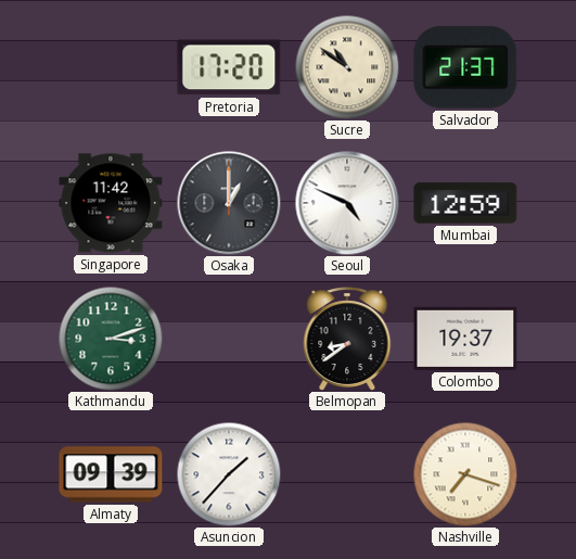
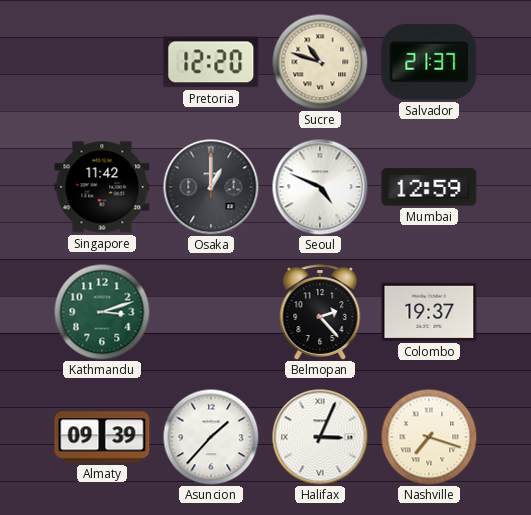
Pretoria: 17:20 -> 12:20
Sucre: 10:51 -> 10:48
Belmopan: 8:39 -> 2:23
Halifax: none -> 3:04
